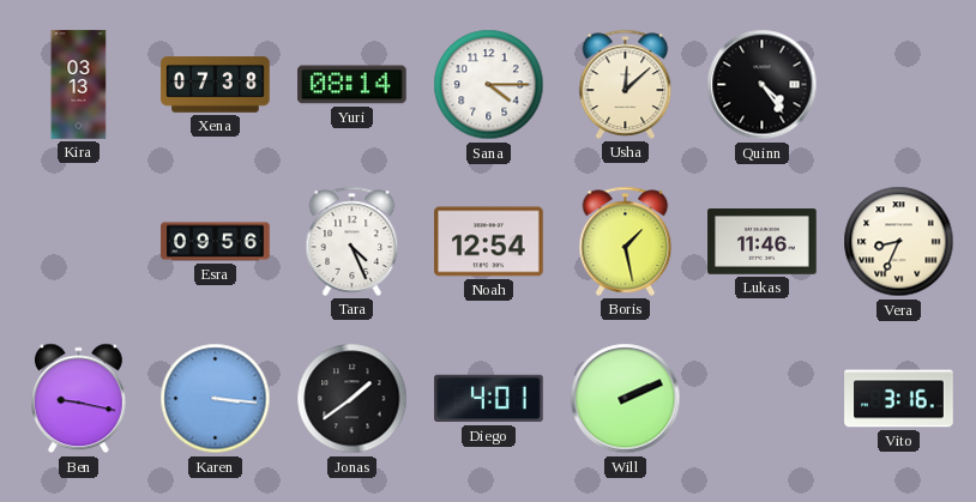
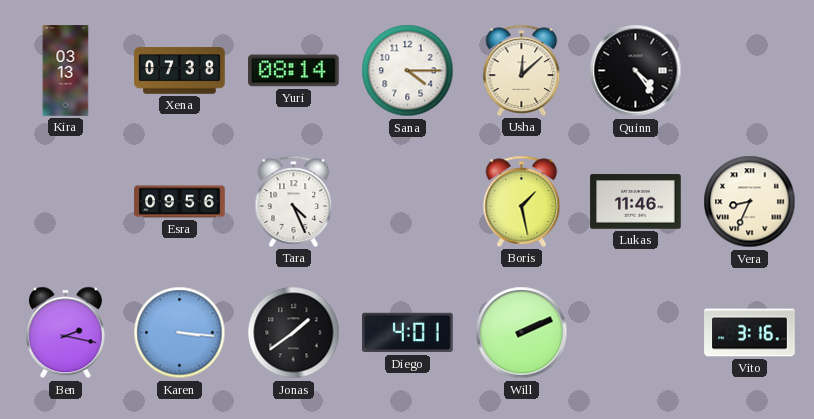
Noah: 12:54 -> none
Ben: 9:17 -> 2:17
